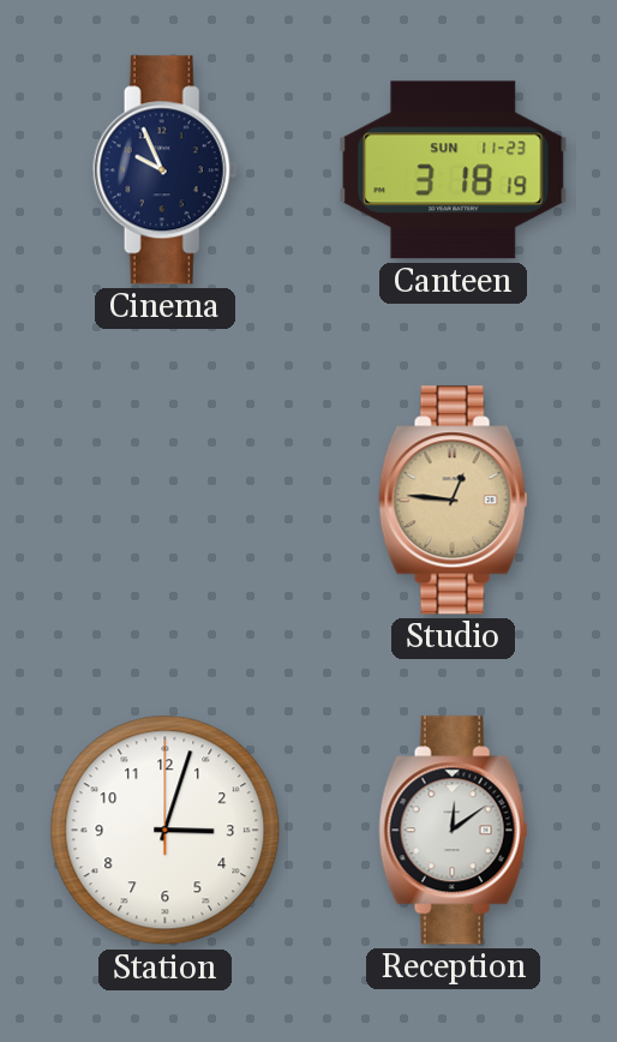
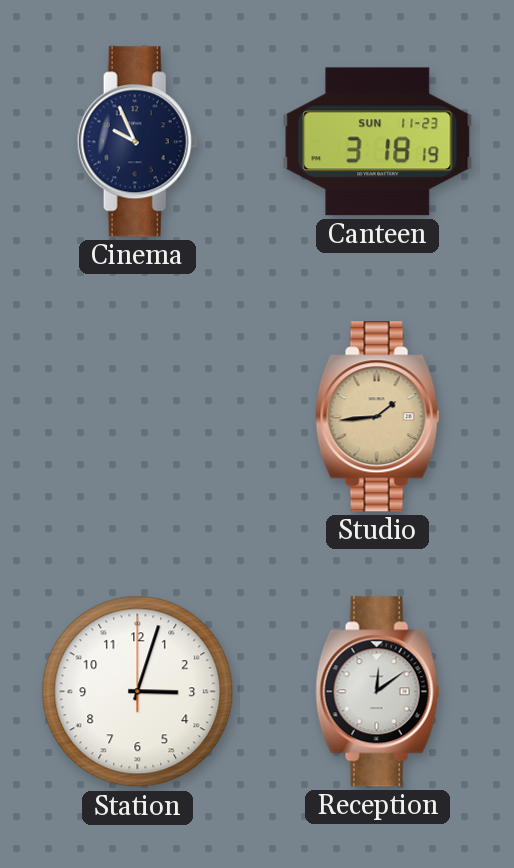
Studio: 12:46 -> 1:44
